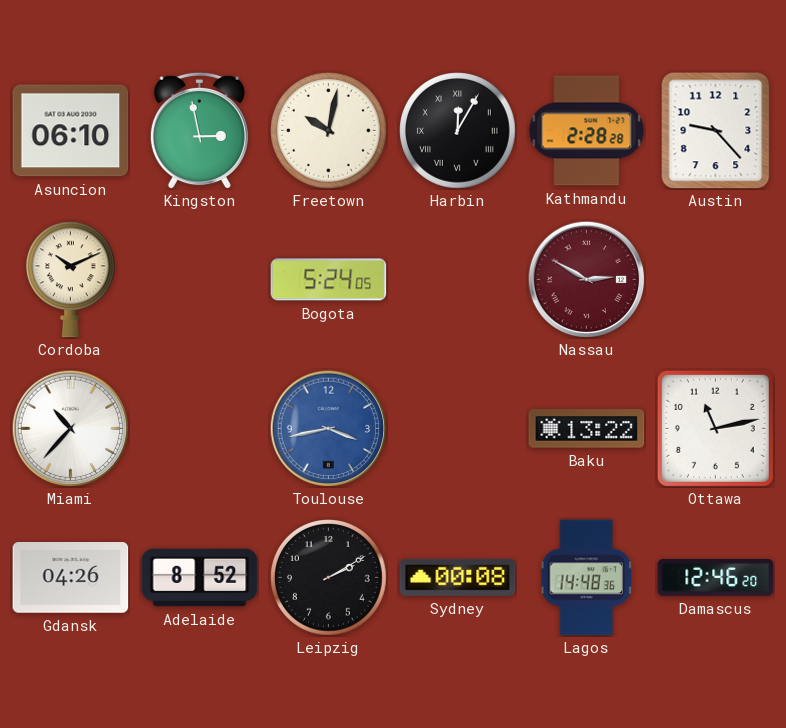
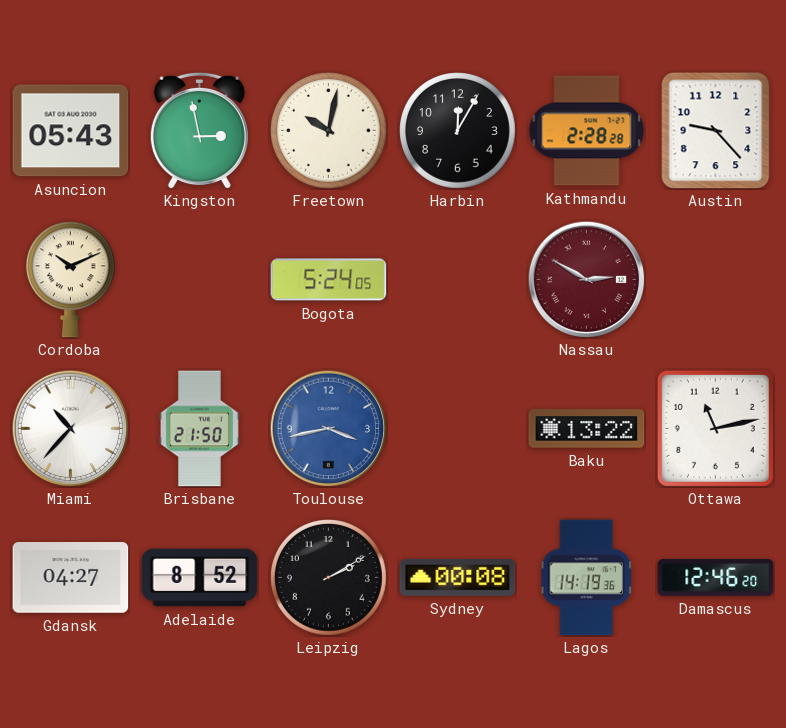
Asuncion: 06:10 -> 05:43
Harbin numerals: Roman -> Arabic
Brisbane: none -> 21:50
Gdansk: 04:26 -> 04:27
Lagos: 14:48 -> 14:19
